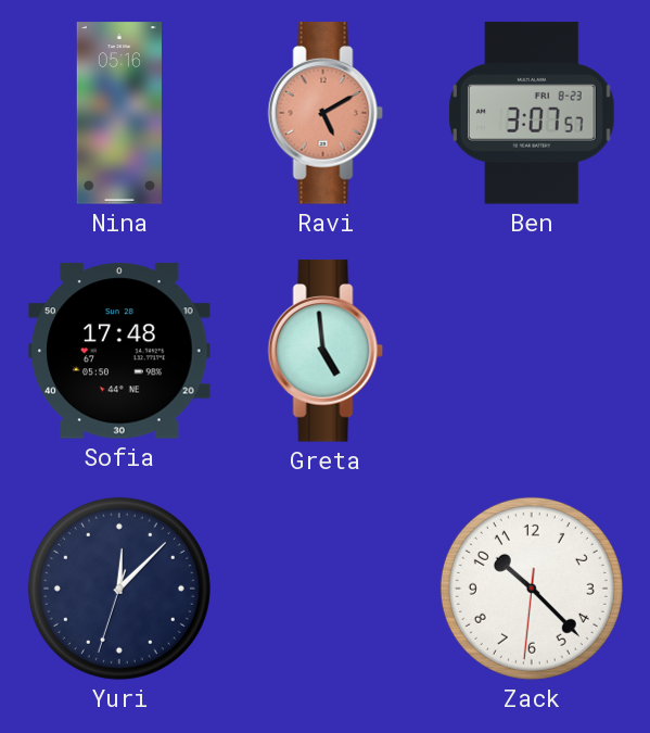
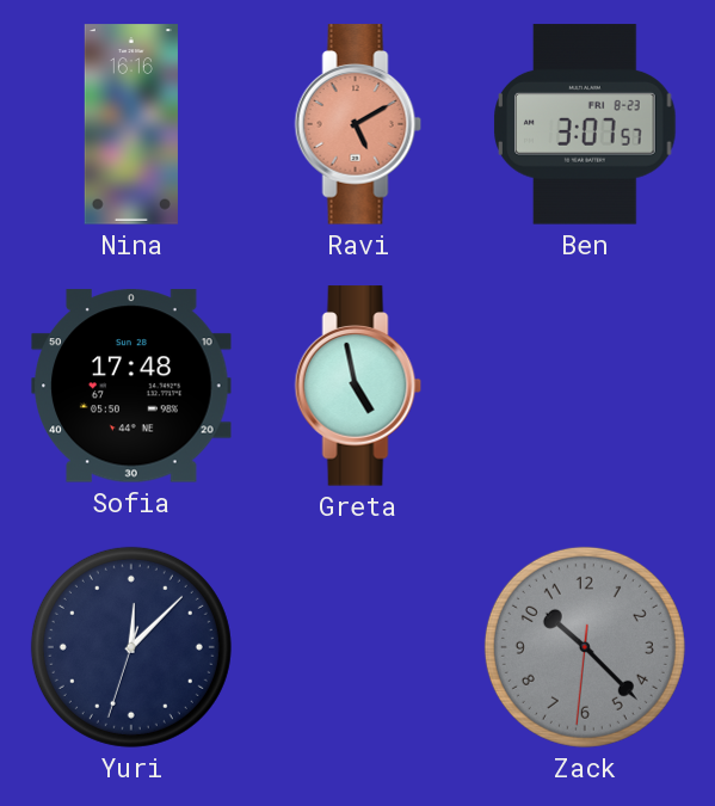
Nina: 05:16 -> 16:16
Greta: 4:59 -> 4:58
Zack dial: white -> grey
